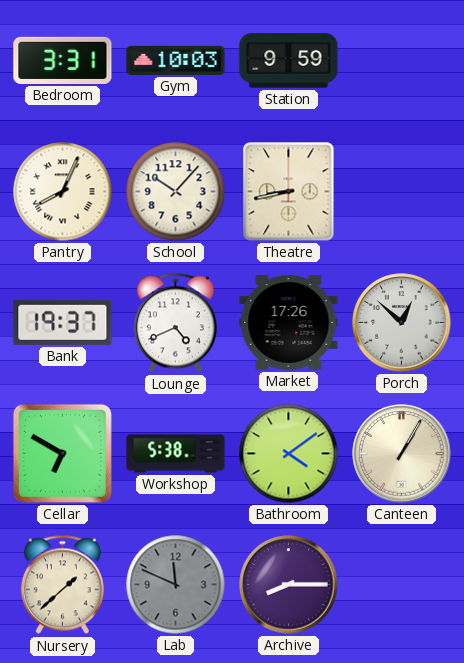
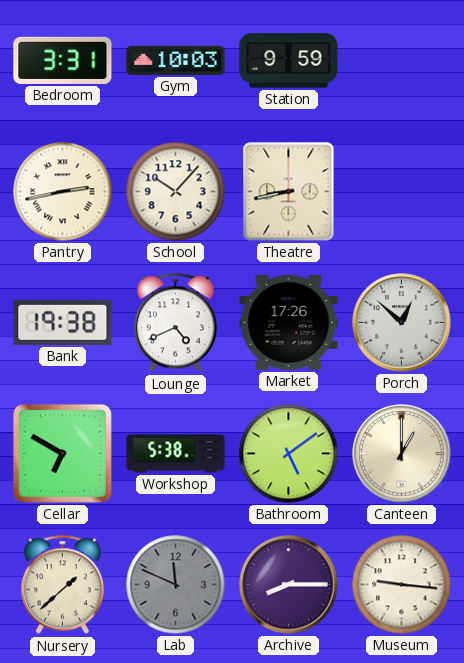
Pantry: 8:04 -> 2:43
Bank: 19:37 -> 19:38
Bathroom: 4:09 -> 5:09
Canteen: 1:05 -> 1:00
Museum: none -> 9:16
